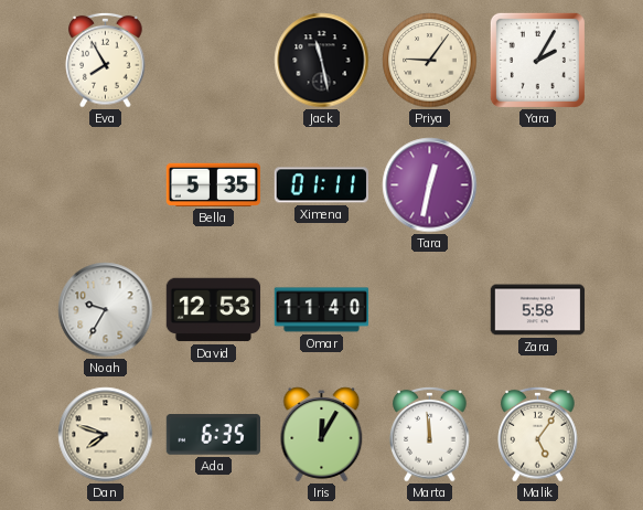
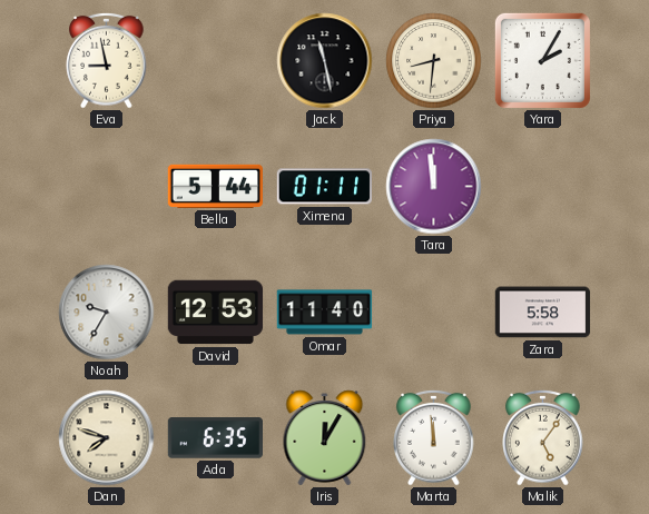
Eva: 7:55 -> 8:58
Priya: 9:06 -> 8:31
Bella: 5:35 -> 5:44
Tara: 12:32 -> 11:59
